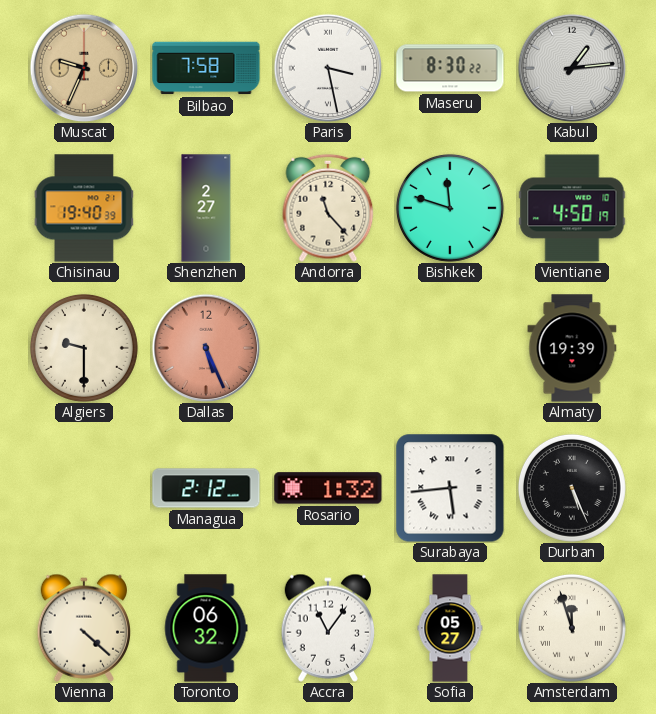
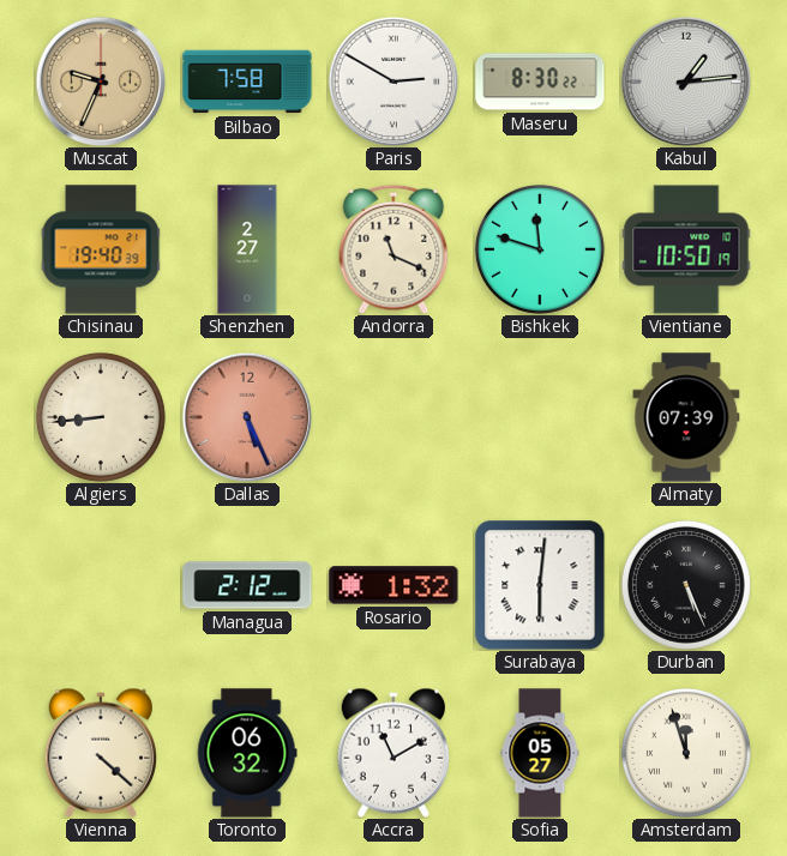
Paris: 3:28 -> 2:50
Andorra: 11:23 -> 11:19
Vientiane: 4:50 -> 10:50
Algiers: 9:30 -> 8:44
Almaty: 19:39 -> 07:39
Surabaya: 5:44 -> 6:01
Accra: 11:06 -> 11:10
